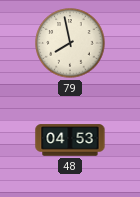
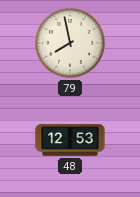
48: 04:53 -> 12:53
